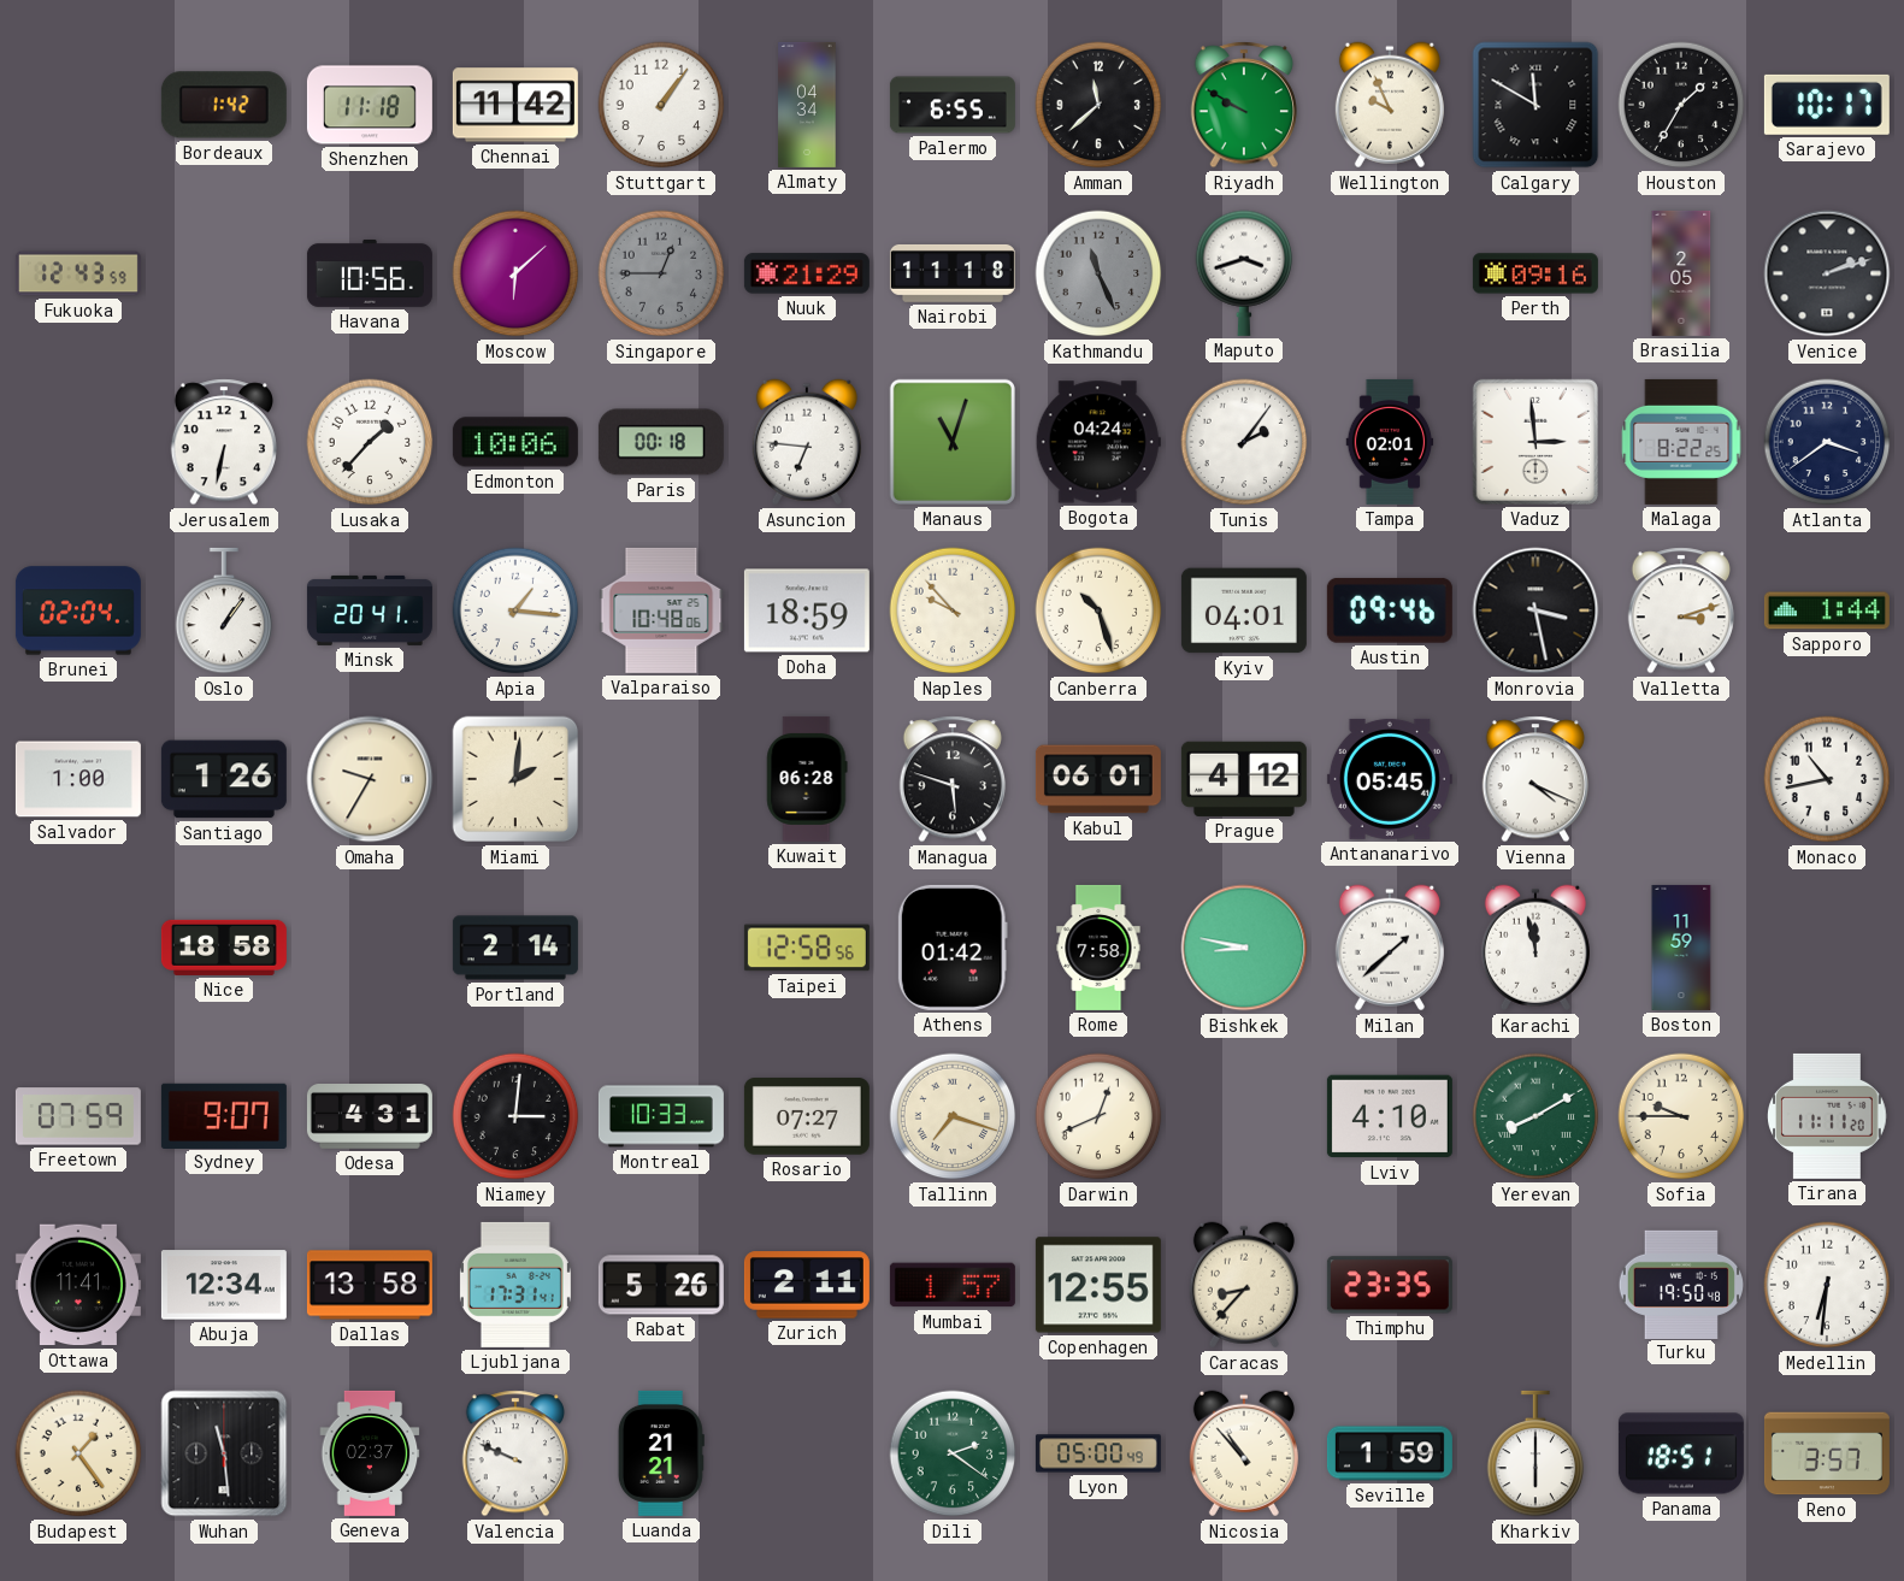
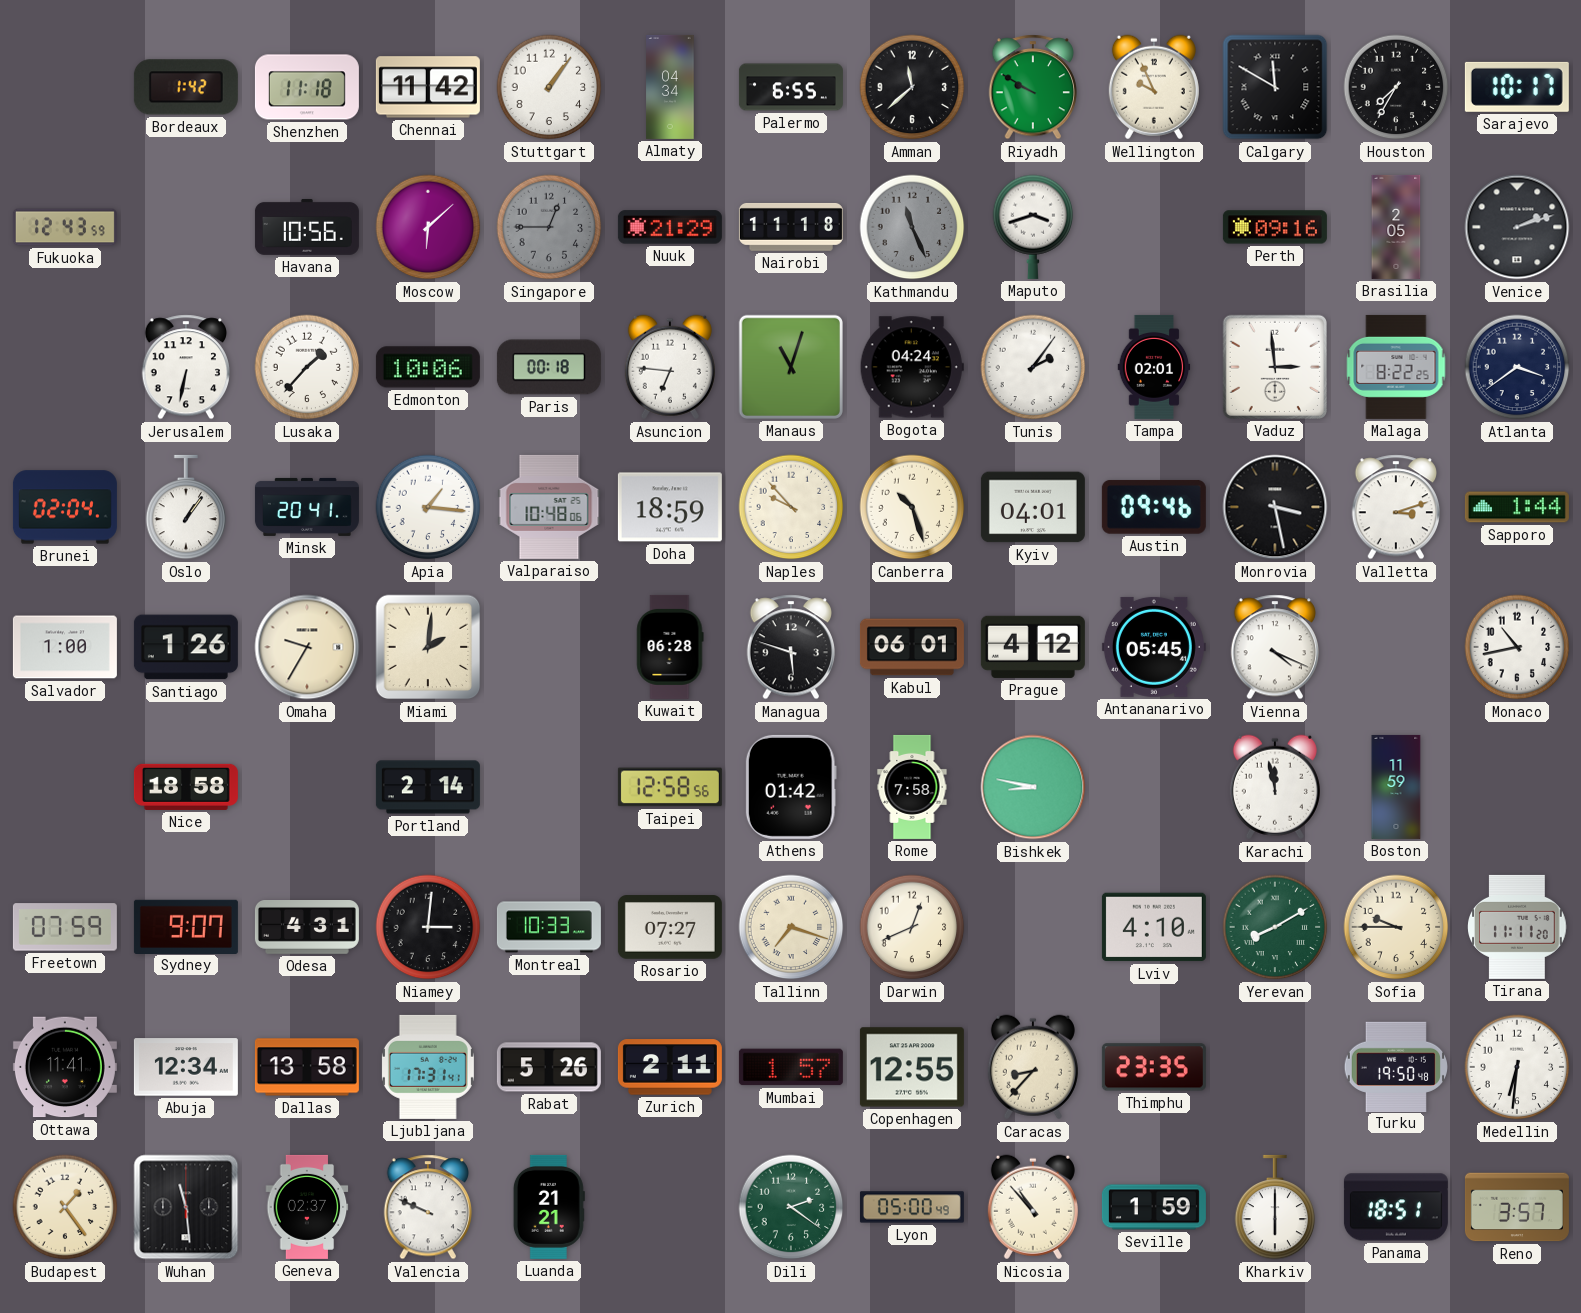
Houston: 1:35 -> 7:35
Milan: 1:38 -> none
